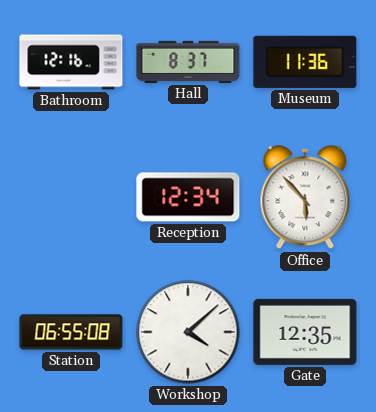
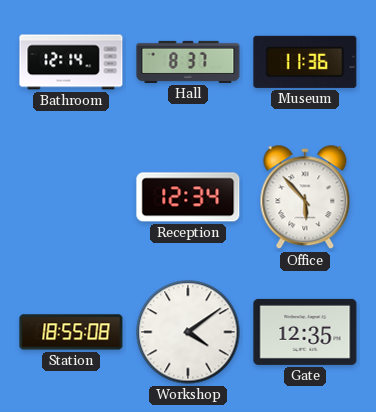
Bathroom: 12:16 -> 12:14
Station: 06:55 -> 18:55
Workshop: 4:08 -> 4:09
